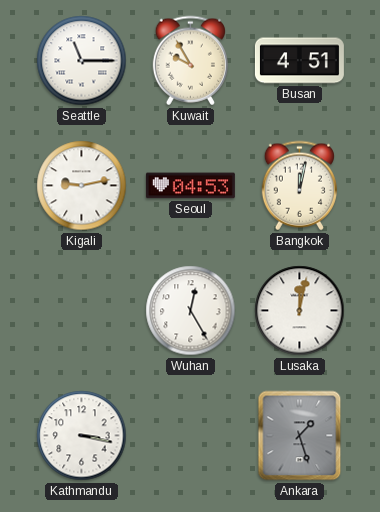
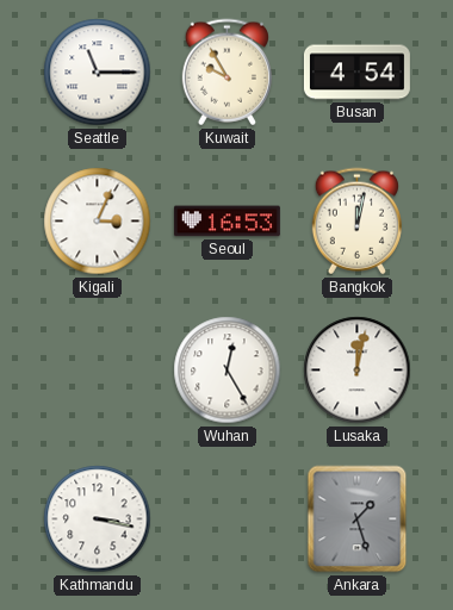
Busan: 4:51 -> 4:54
Kigali: 9:13 -> 3:04
Seoul: 04:53 -> 16:53
